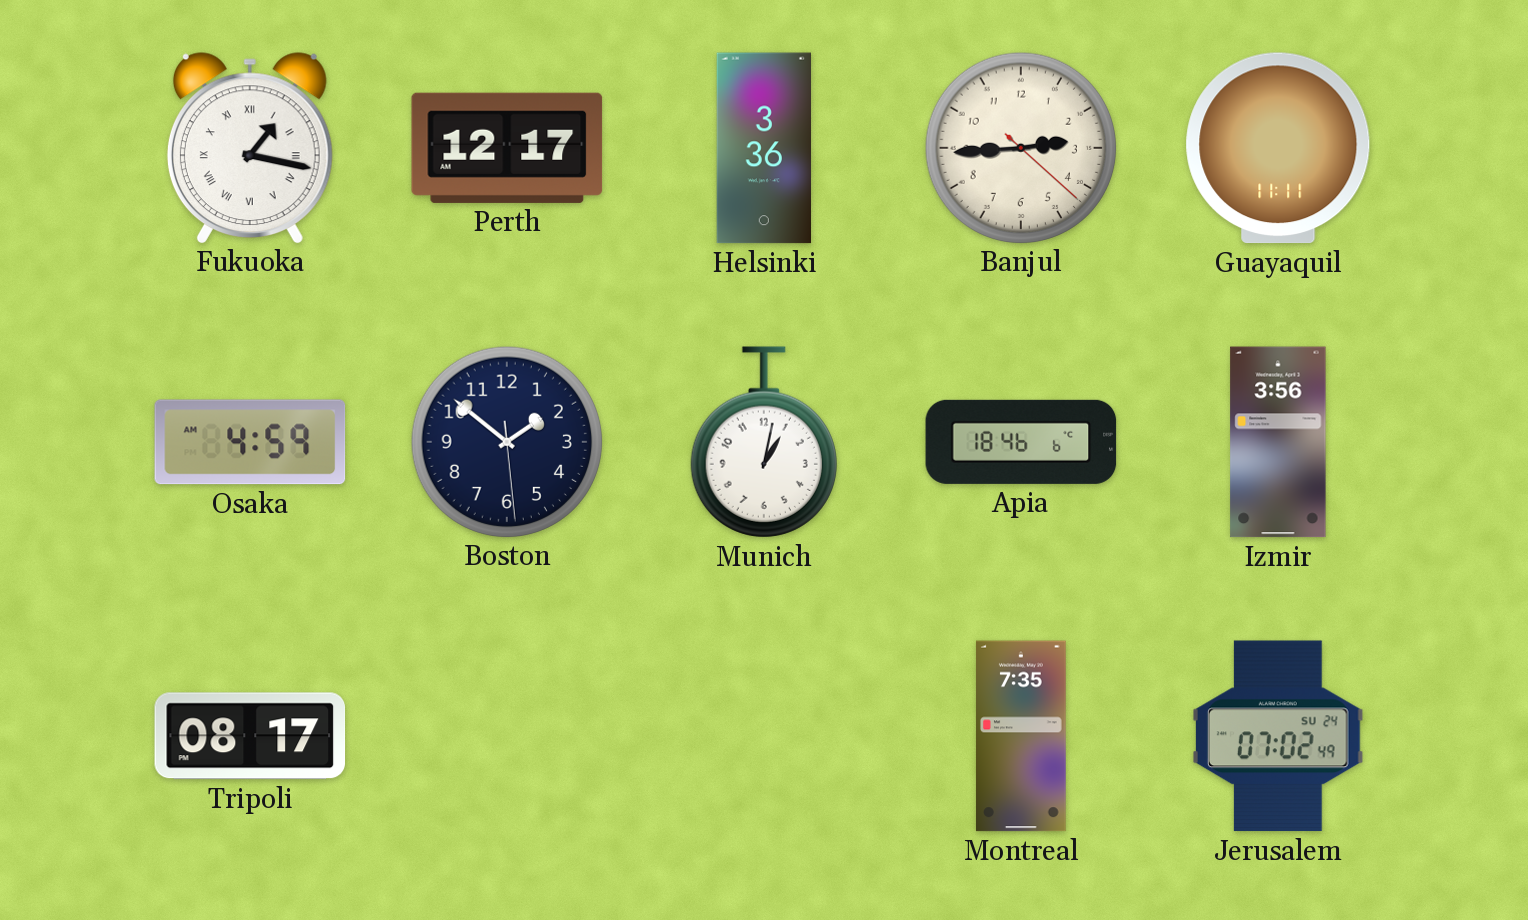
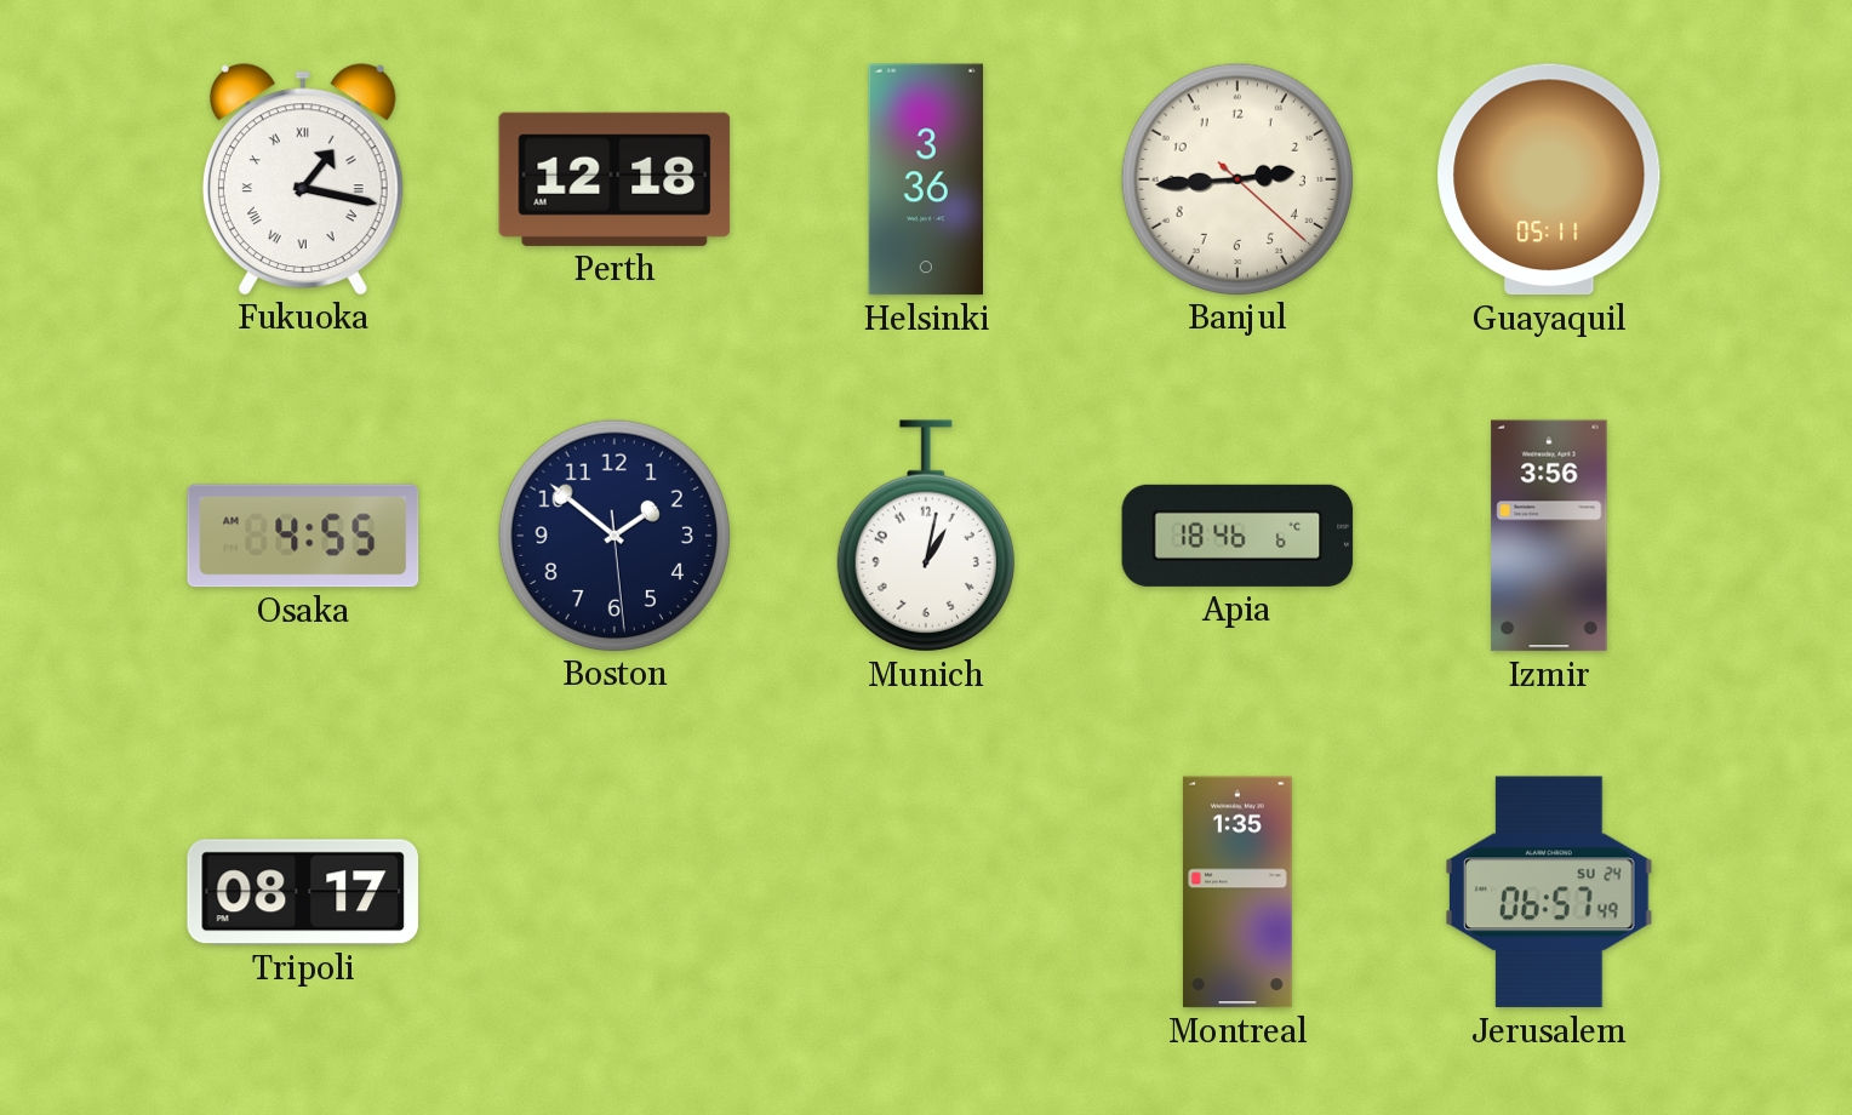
Perth: 12:17 -> 12:18
Guayaquil: 11:11 -> 05:11
Osaka: 4:59 -> 4:55
Montreal: 7:35 -> 1:35
Jerusalem: 07:02 -> 06:57
